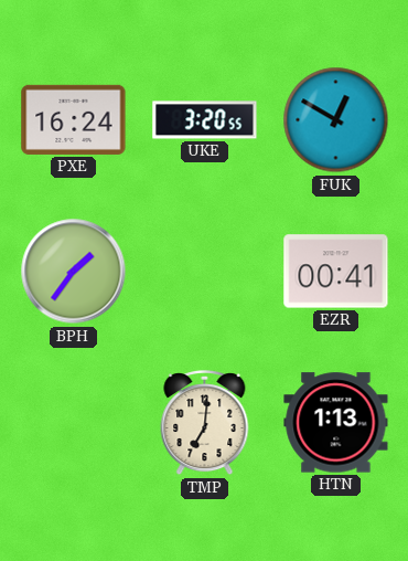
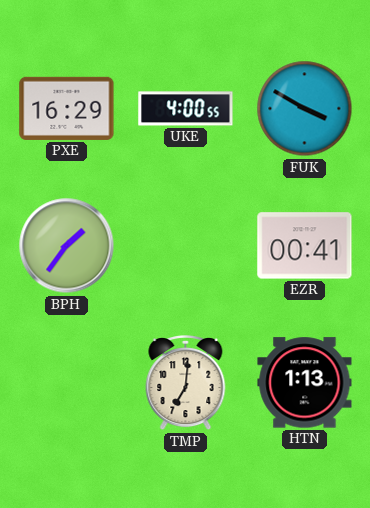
PXE: 16:24 -> 16:29
UKE: 3:20 -> 4:00
FUK: 12:50 -> 3:50
